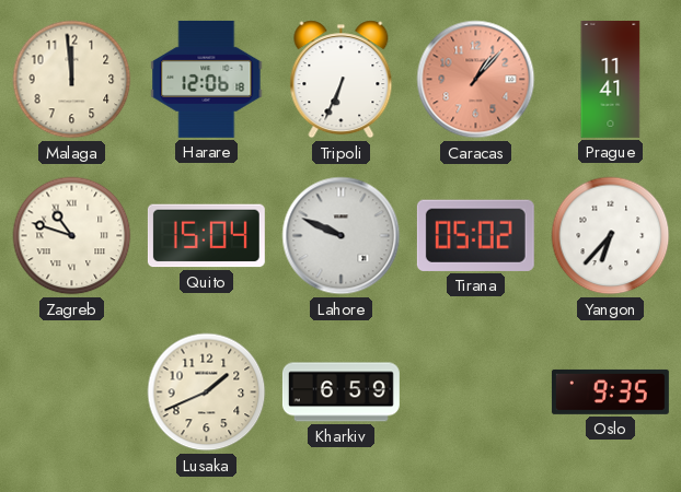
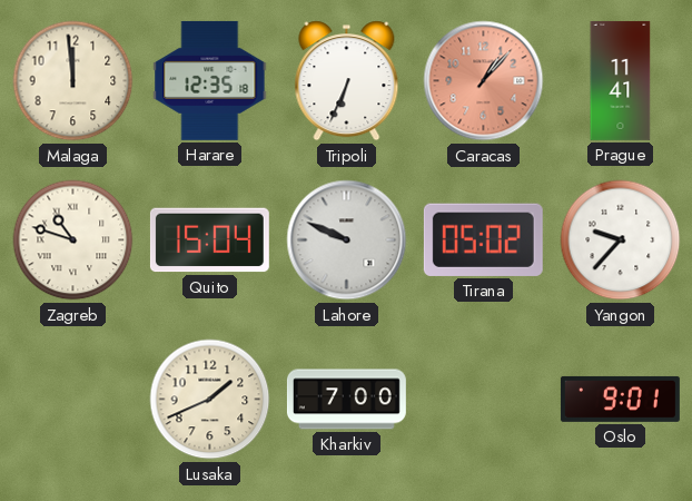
Harare: 12:06 -> 12:35
Yangon: 6:37 -> 9:37
Kharkiv: 6:59 -> 7:00
Oslo: 9:35 -> 9:01
